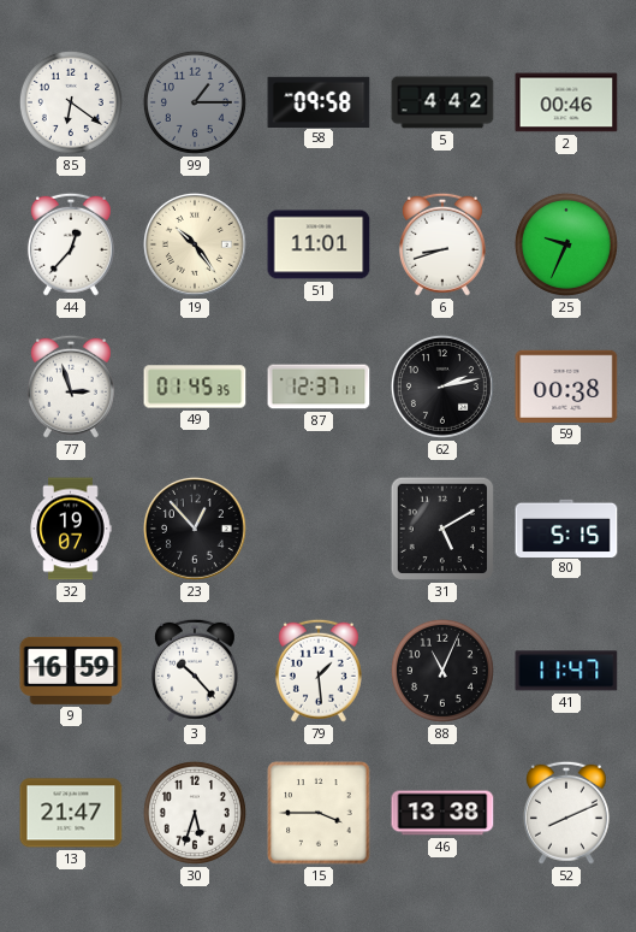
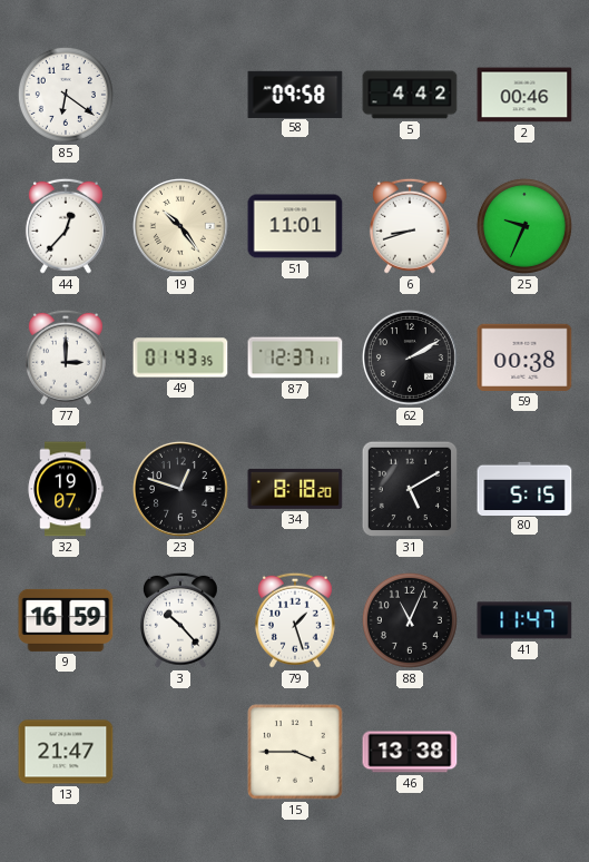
99: 1:15 -> none
77: 2:57 -> 3:00
49: 01:45 -> 01:43
62: 2:13 -> 2:10
23: 12:53 -> 12:48
34: none -> 8:18
79: 1:29 -> 1:27
30: 5:33 -> none
52: 8:11 -> none
